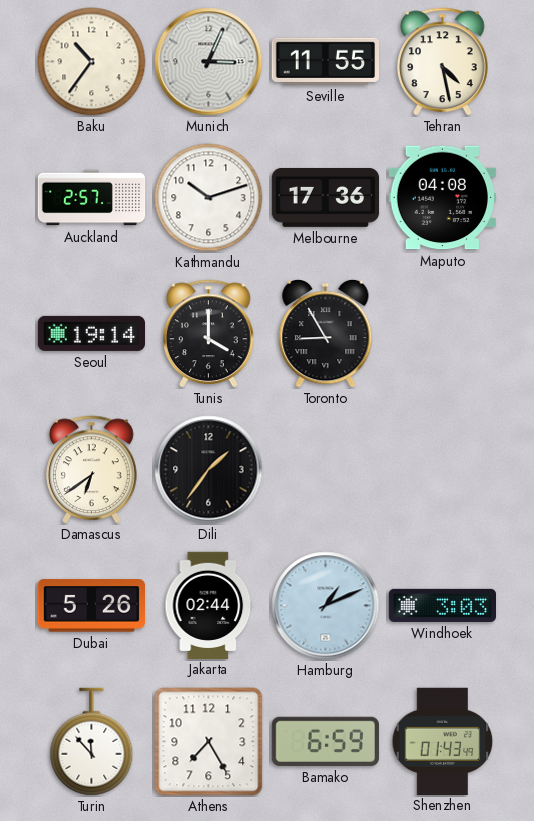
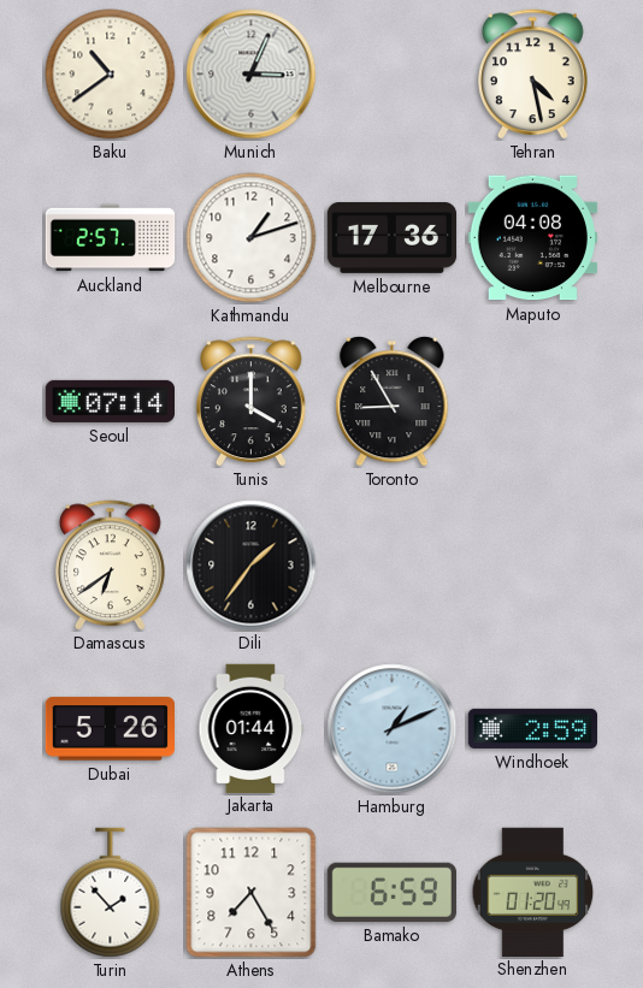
Baku: 10:36 -> 10:39
Seville: 11:55 -> none
Kathmandu: 10:12 -> 1:12
Seoul: 19:14 -> 07:14
Jakarta: 02:44 -> 01:44
Windhoek: 3:03 -> 2:59
Turin: 11:53 -> 1:53
Shenzhen: 01:43 -> 01:20
